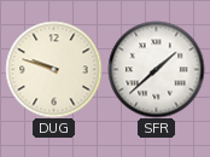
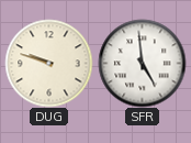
SFR: 1:38 -> 4:59
